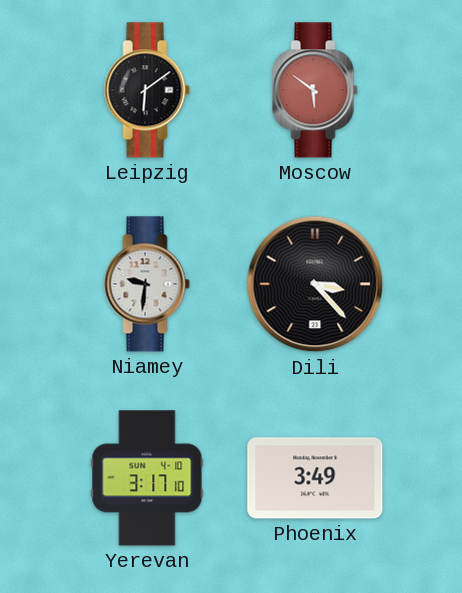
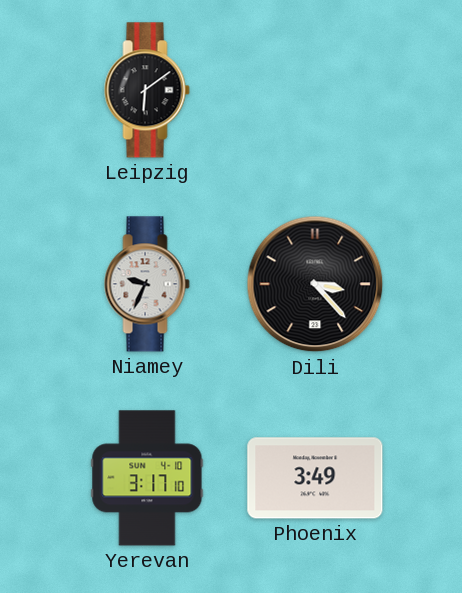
Moscow: 5:51 -> none
Niamey: 9:31 -> 9:34
